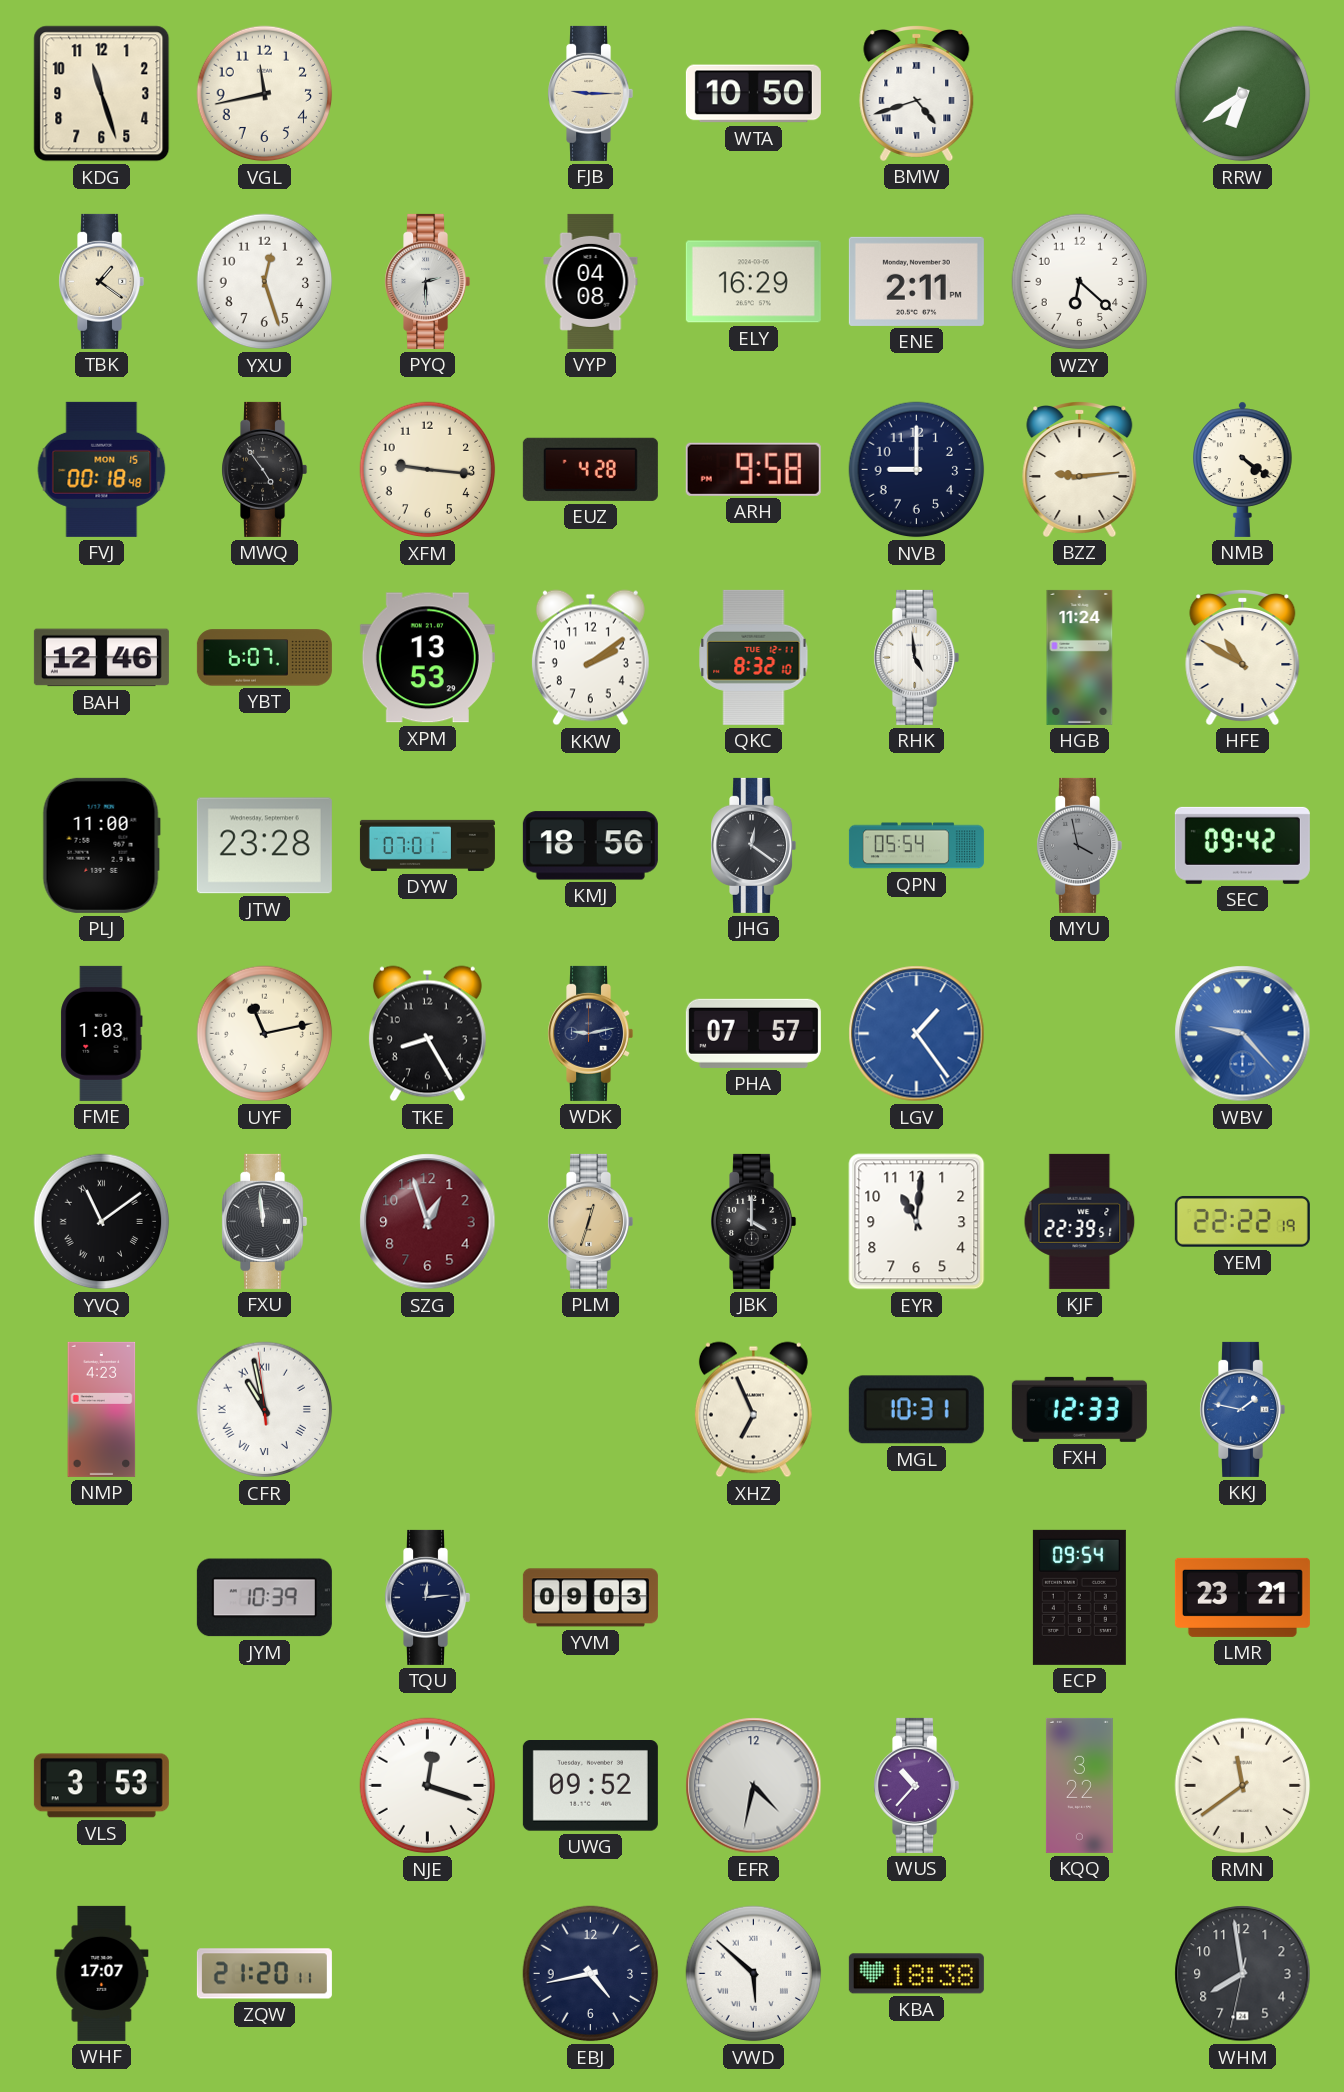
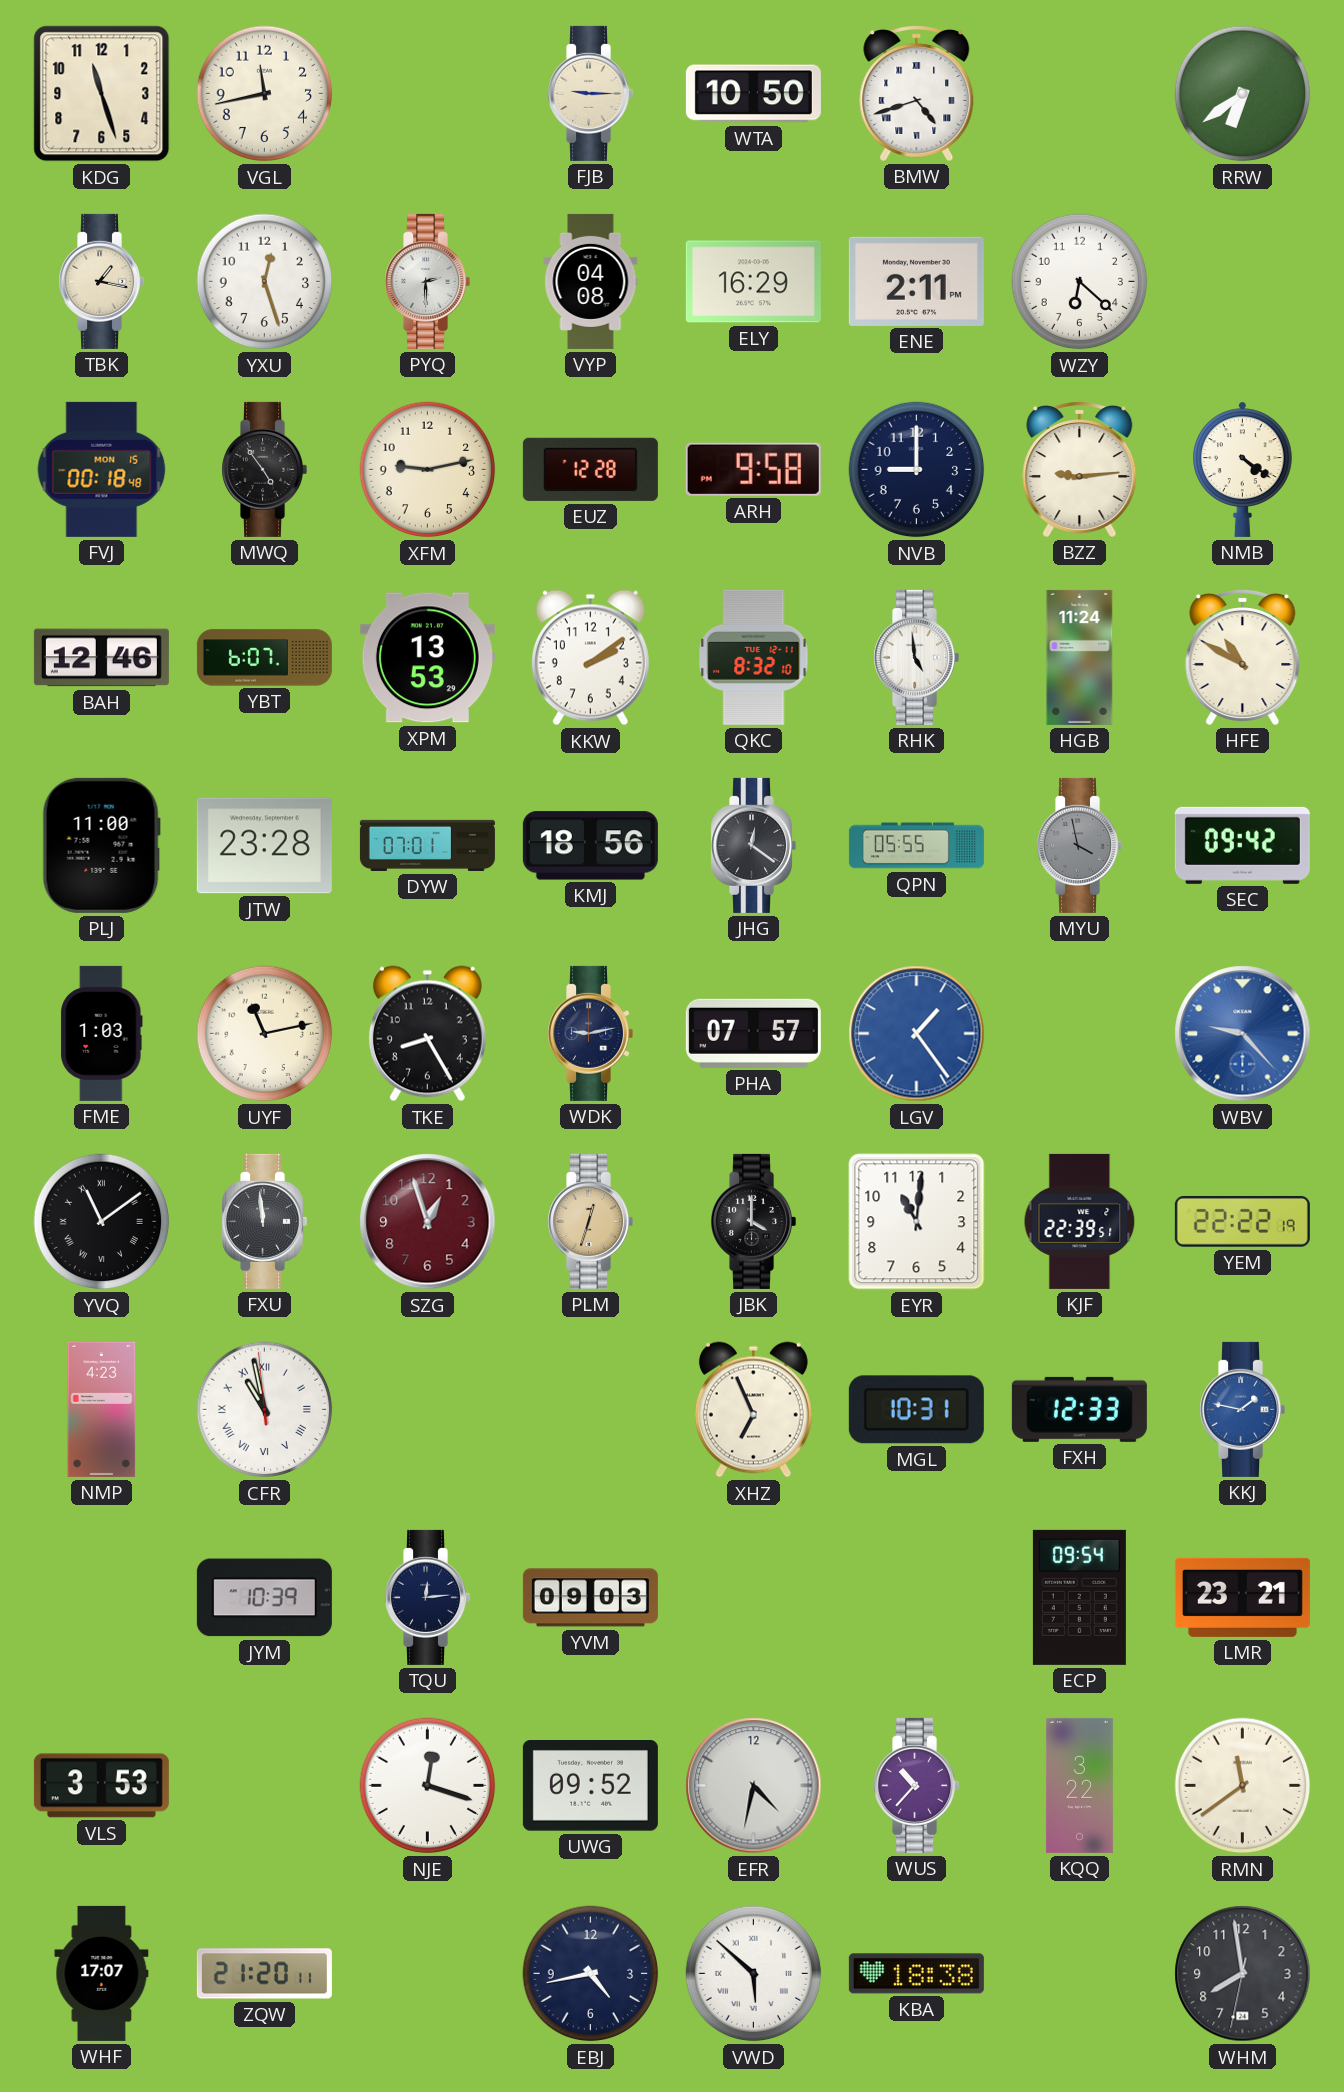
TBK: 1:21 -> 1:17
XFM: 9:16 -> 9:13
EUZ: 4:28 -> 12:28
QPN: 05:54 -> 05:55
